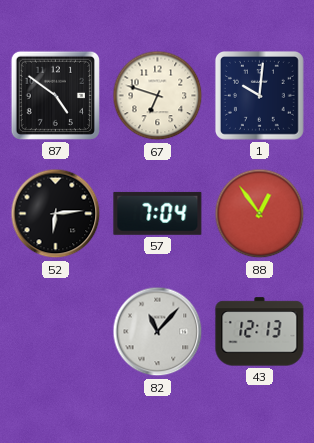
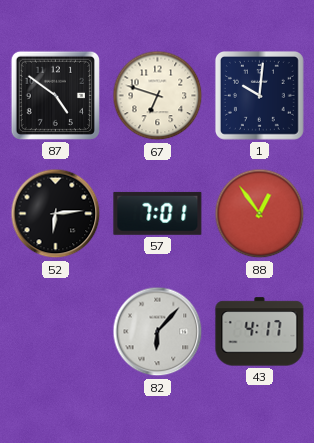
57: 7:04 -> 7:01
82: 11:07 -> 6:07
43: 12:13 -> 4:17
